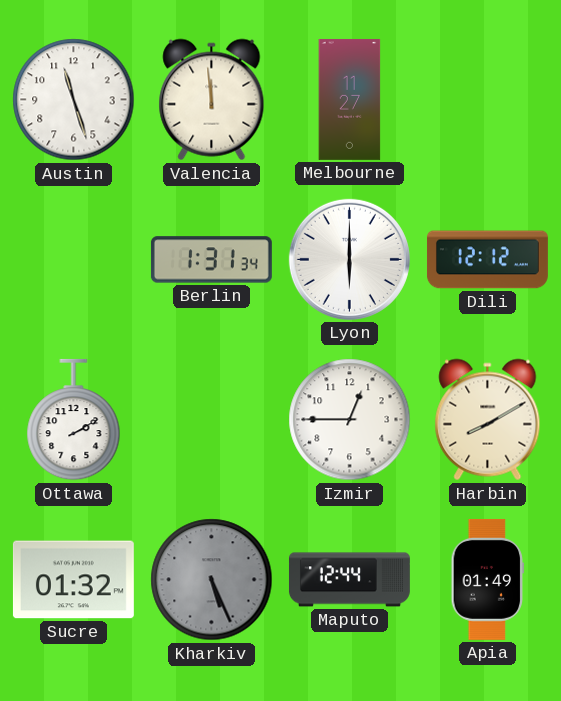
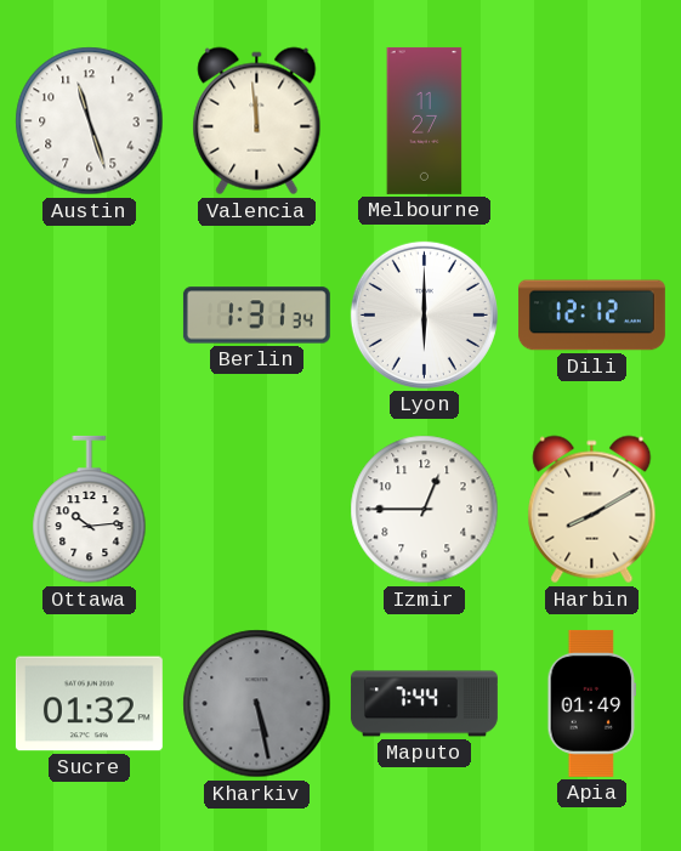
Ottawa: 2:10 -> 10:14
Kharkiv: 5:26 -> 5:28
Maputo: 12:44 -> 7:44
